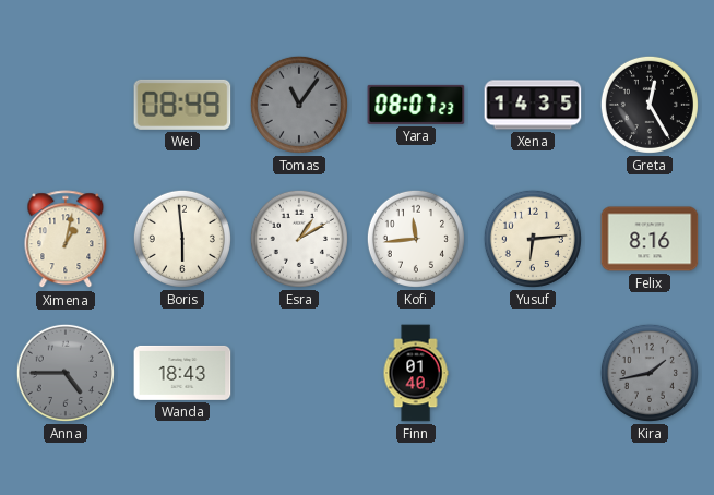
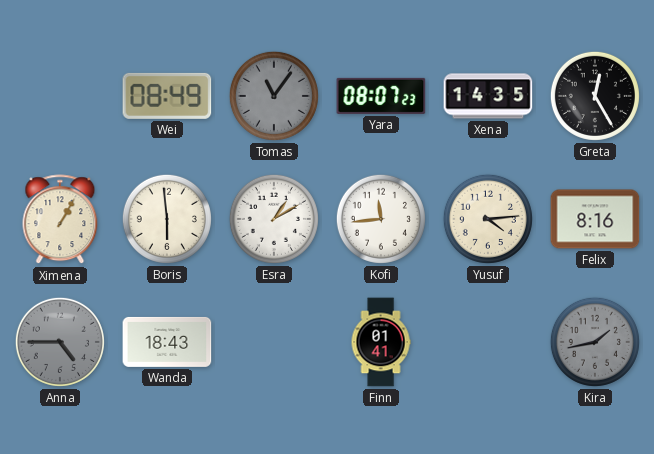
Ximena: 1:02 -> 1:05
Yusuf: 6:14 -> 4:14
Finn: 01:40 -> 01:41
